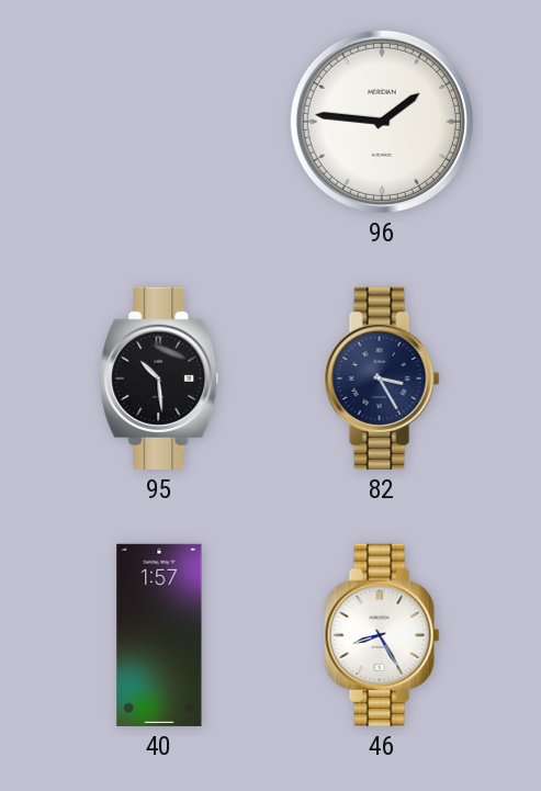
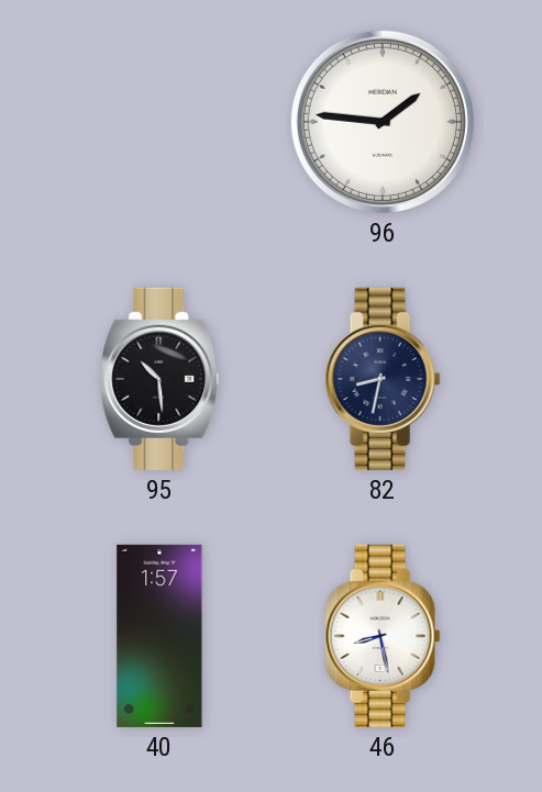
82: 3:25 -> 8:32
46: 8:25 -> 8:28
